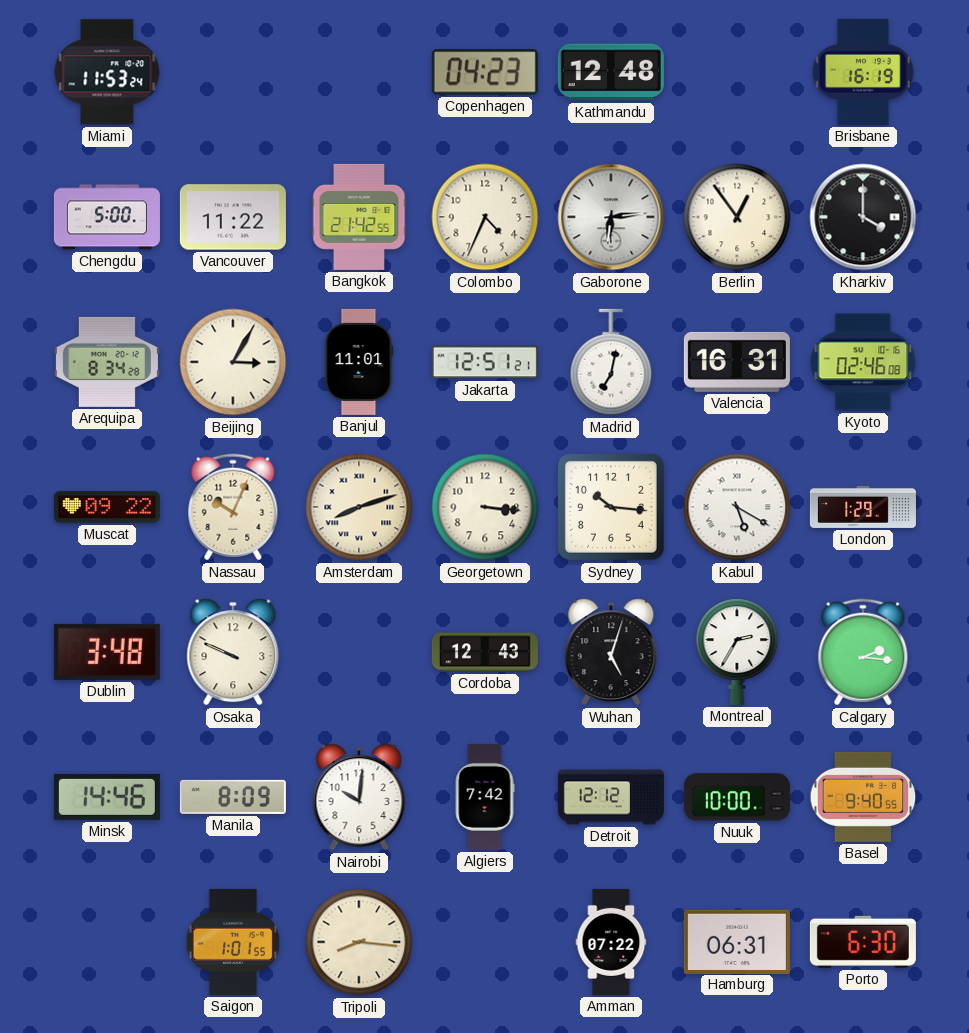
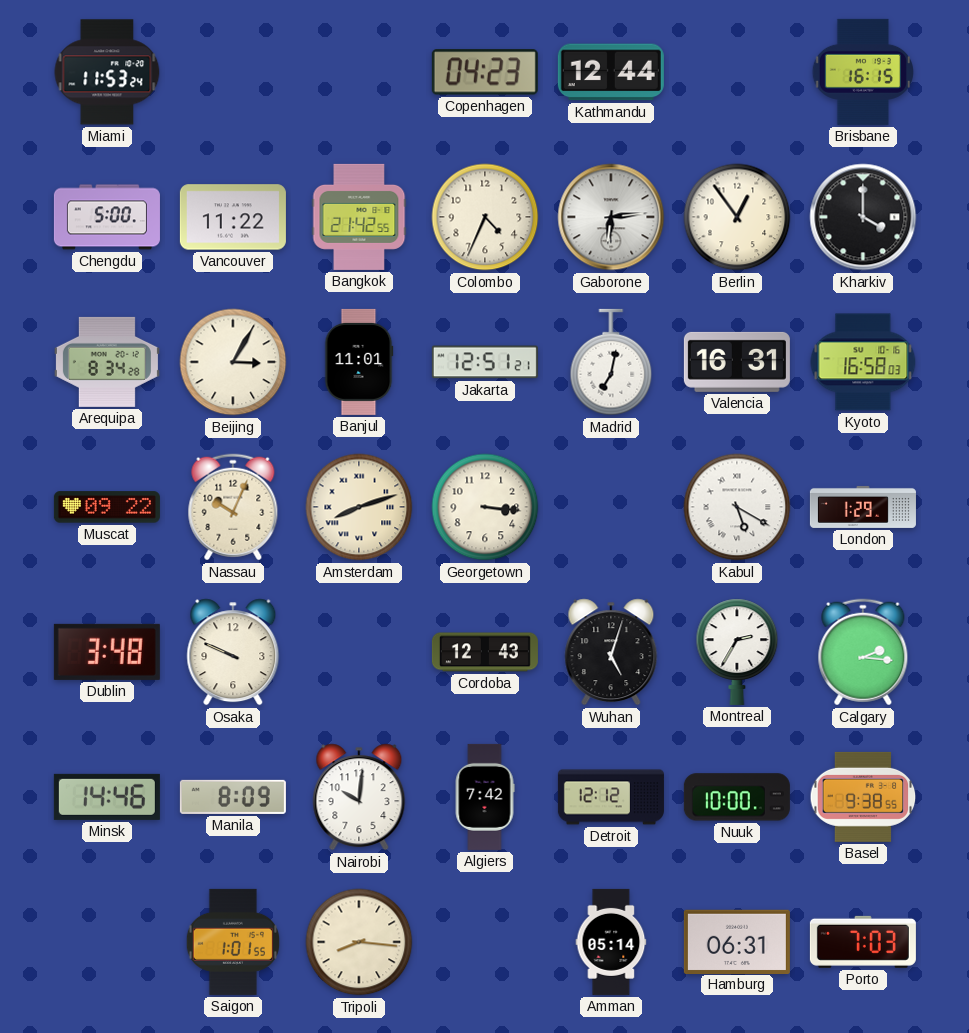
Kathmandu: 12:48 -> 12:44
Brisbane: 16:19 -> 16:15
Kyoto: 02:46 -> 16:58
Sydney: 10:16 -> none
Basel: 9:40 -> 9:38
Amman: 07:22 -> 05:14
Porto: 6:30 -> 7:03
